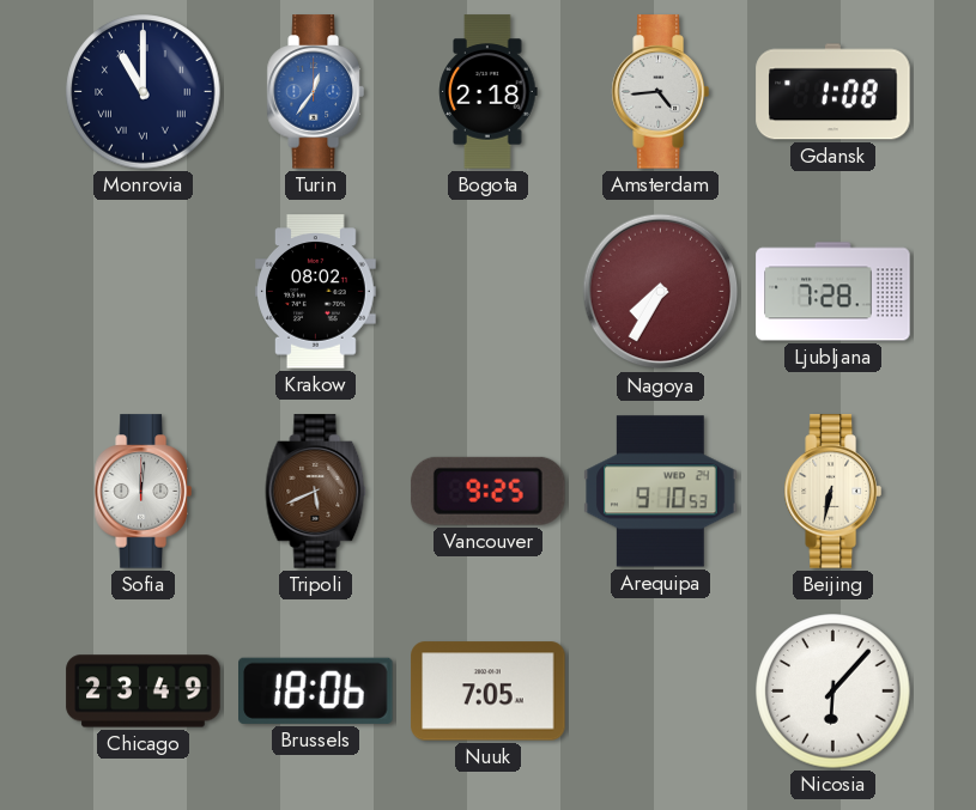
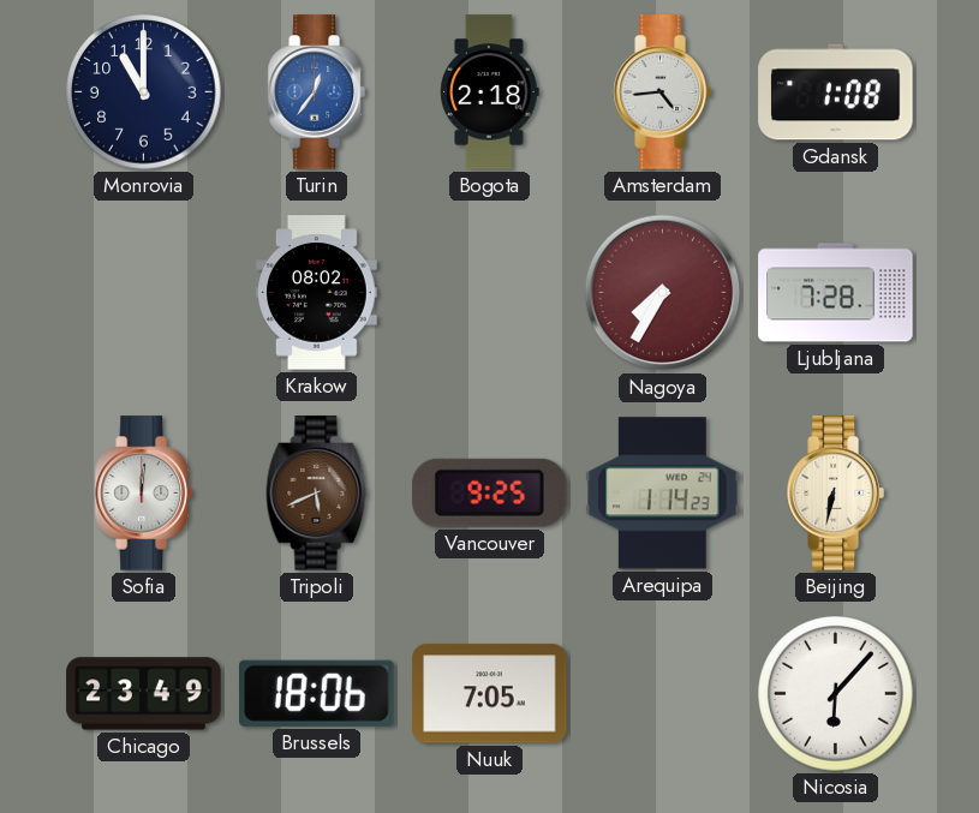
Monrovia numerals: Roman -> Arabic
Arequipa: 9:10 -> 1:14
